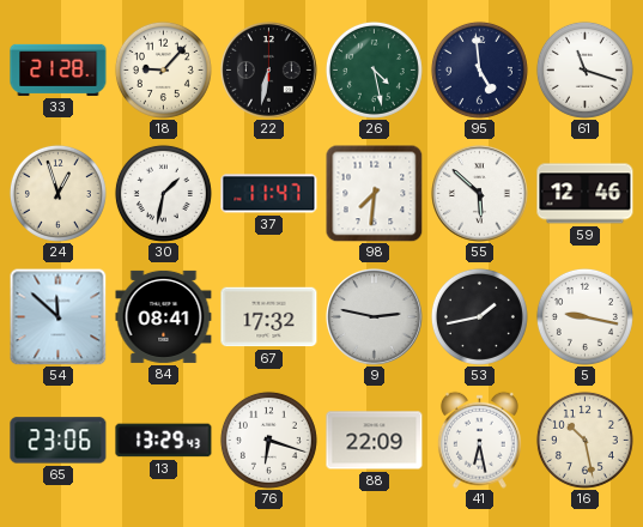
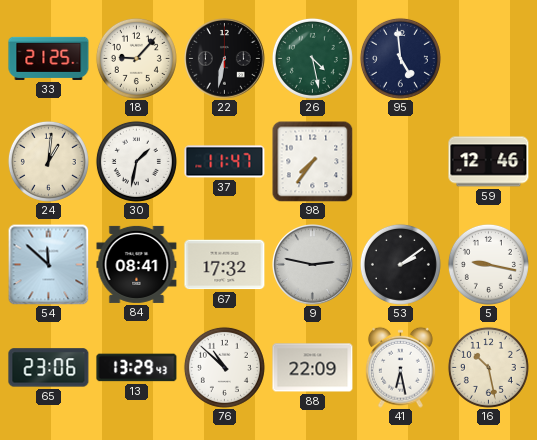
33: 21:28 -> 21:25
61: 11:18 -> none
24: 12:57 -> 1:01
98: 7:31 -> 7:36
55: 5:52 -> none
53: 1:43 -> 2:09
76: 6:18 -> 10:52
